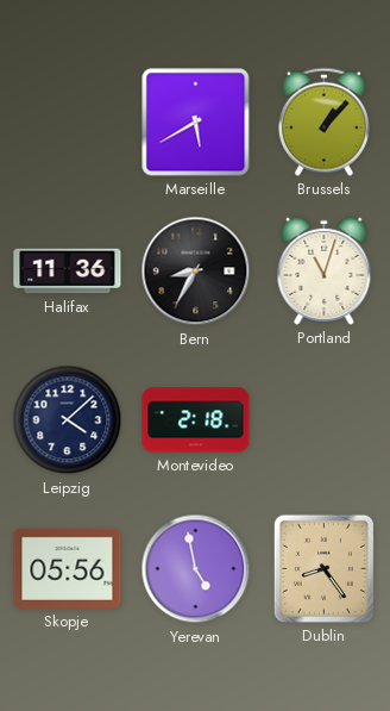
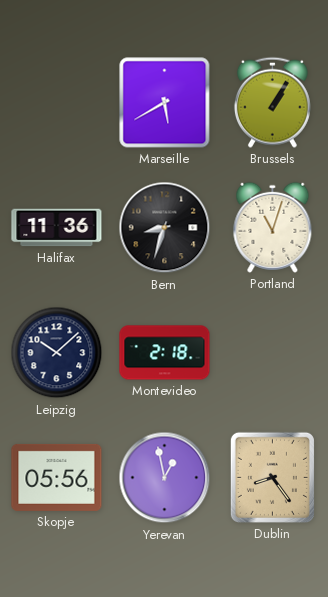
Brussels: 1:07 -> 1:05
Bern: 8:35 -> 8:33
Leipzig: 4:08 -> 10:08
Yerevan: 4:58 -> 12:58
